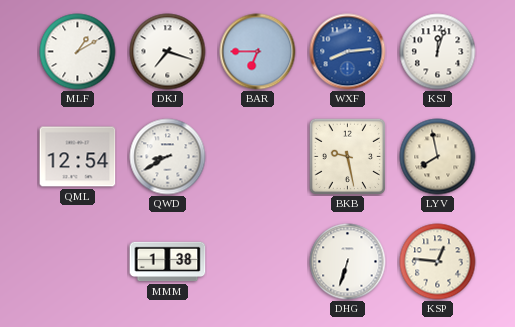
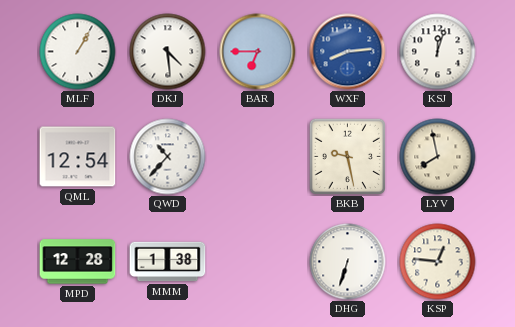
MLF: 1:10 -> 1:05
DKJ: 7:18 -> 4:29
QWD: 8:40 -> 10:37
MPD: none -> 12:28
